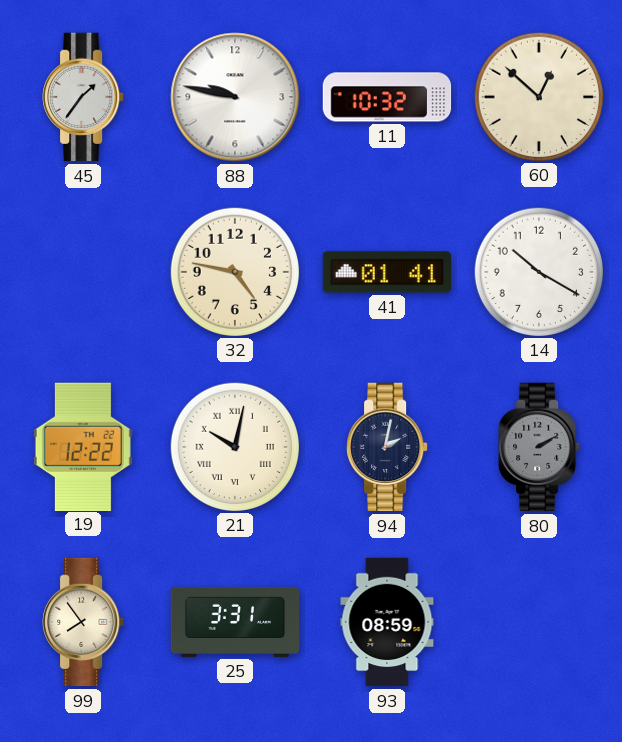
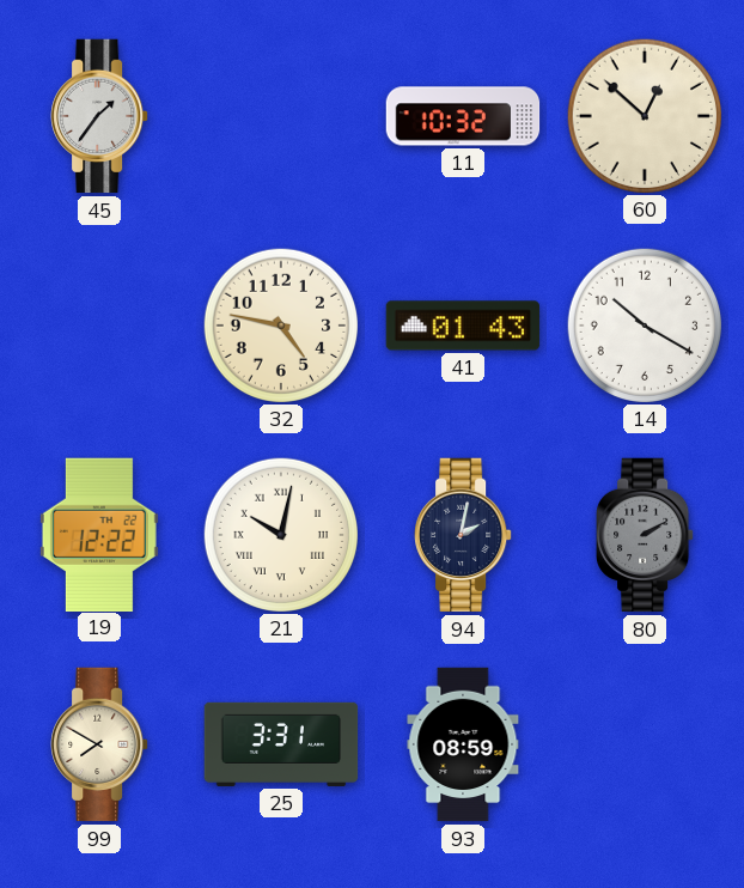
88: 9:47 -> none
41: 01:41 -> 01:43
99: 7:54 -> 7:50
